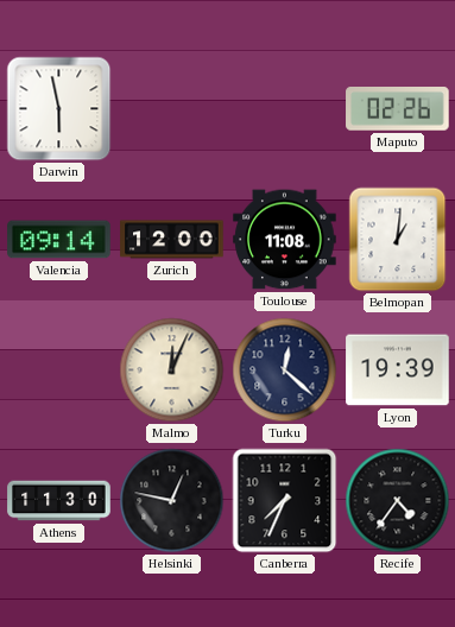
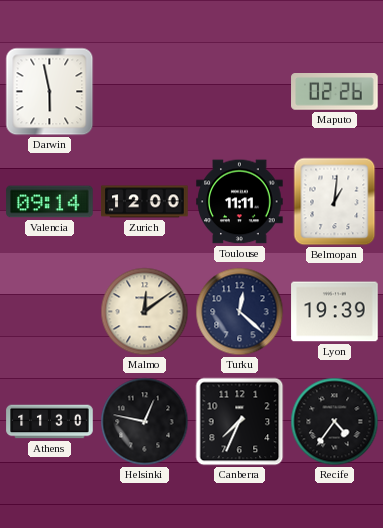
Toulouse: 11:08 -> 11:11
Malmo: 12:04 -> 12:09
